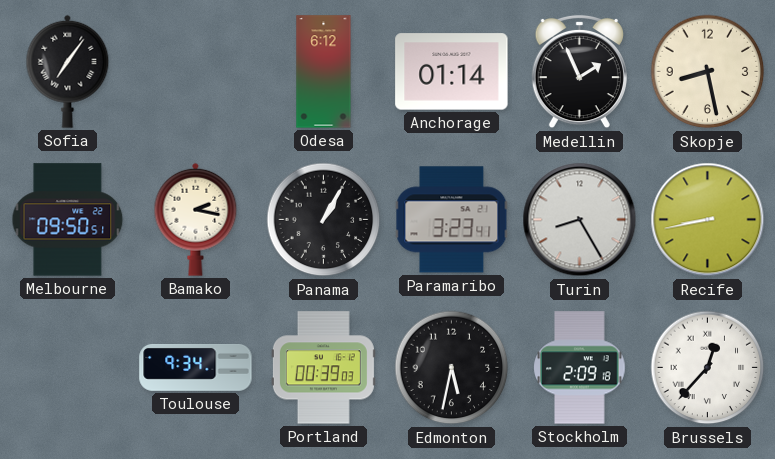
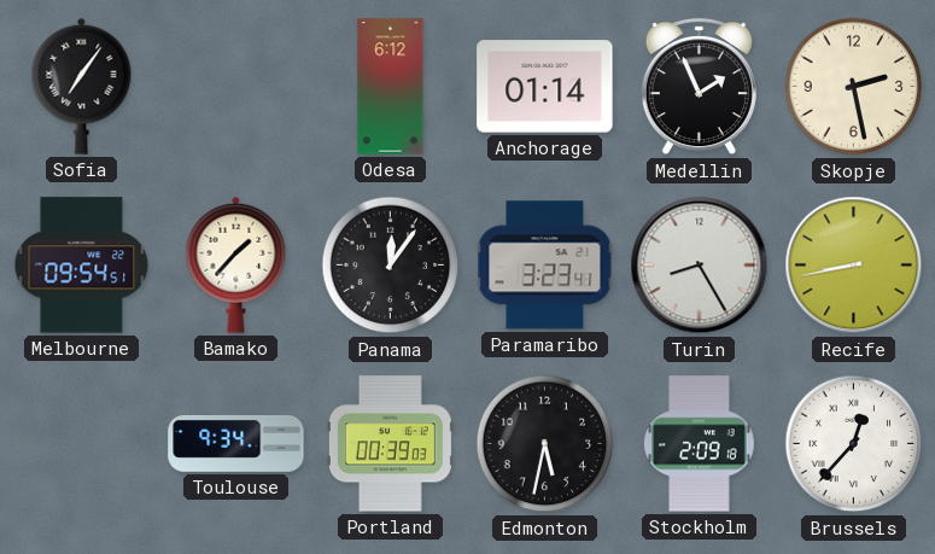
Skopje: 8:28 -> 2:28
Melbourne: 09:50 -> 09:54
Bamako: 2:17 -> 1:37
Panama: 1:05 -> 12:06
